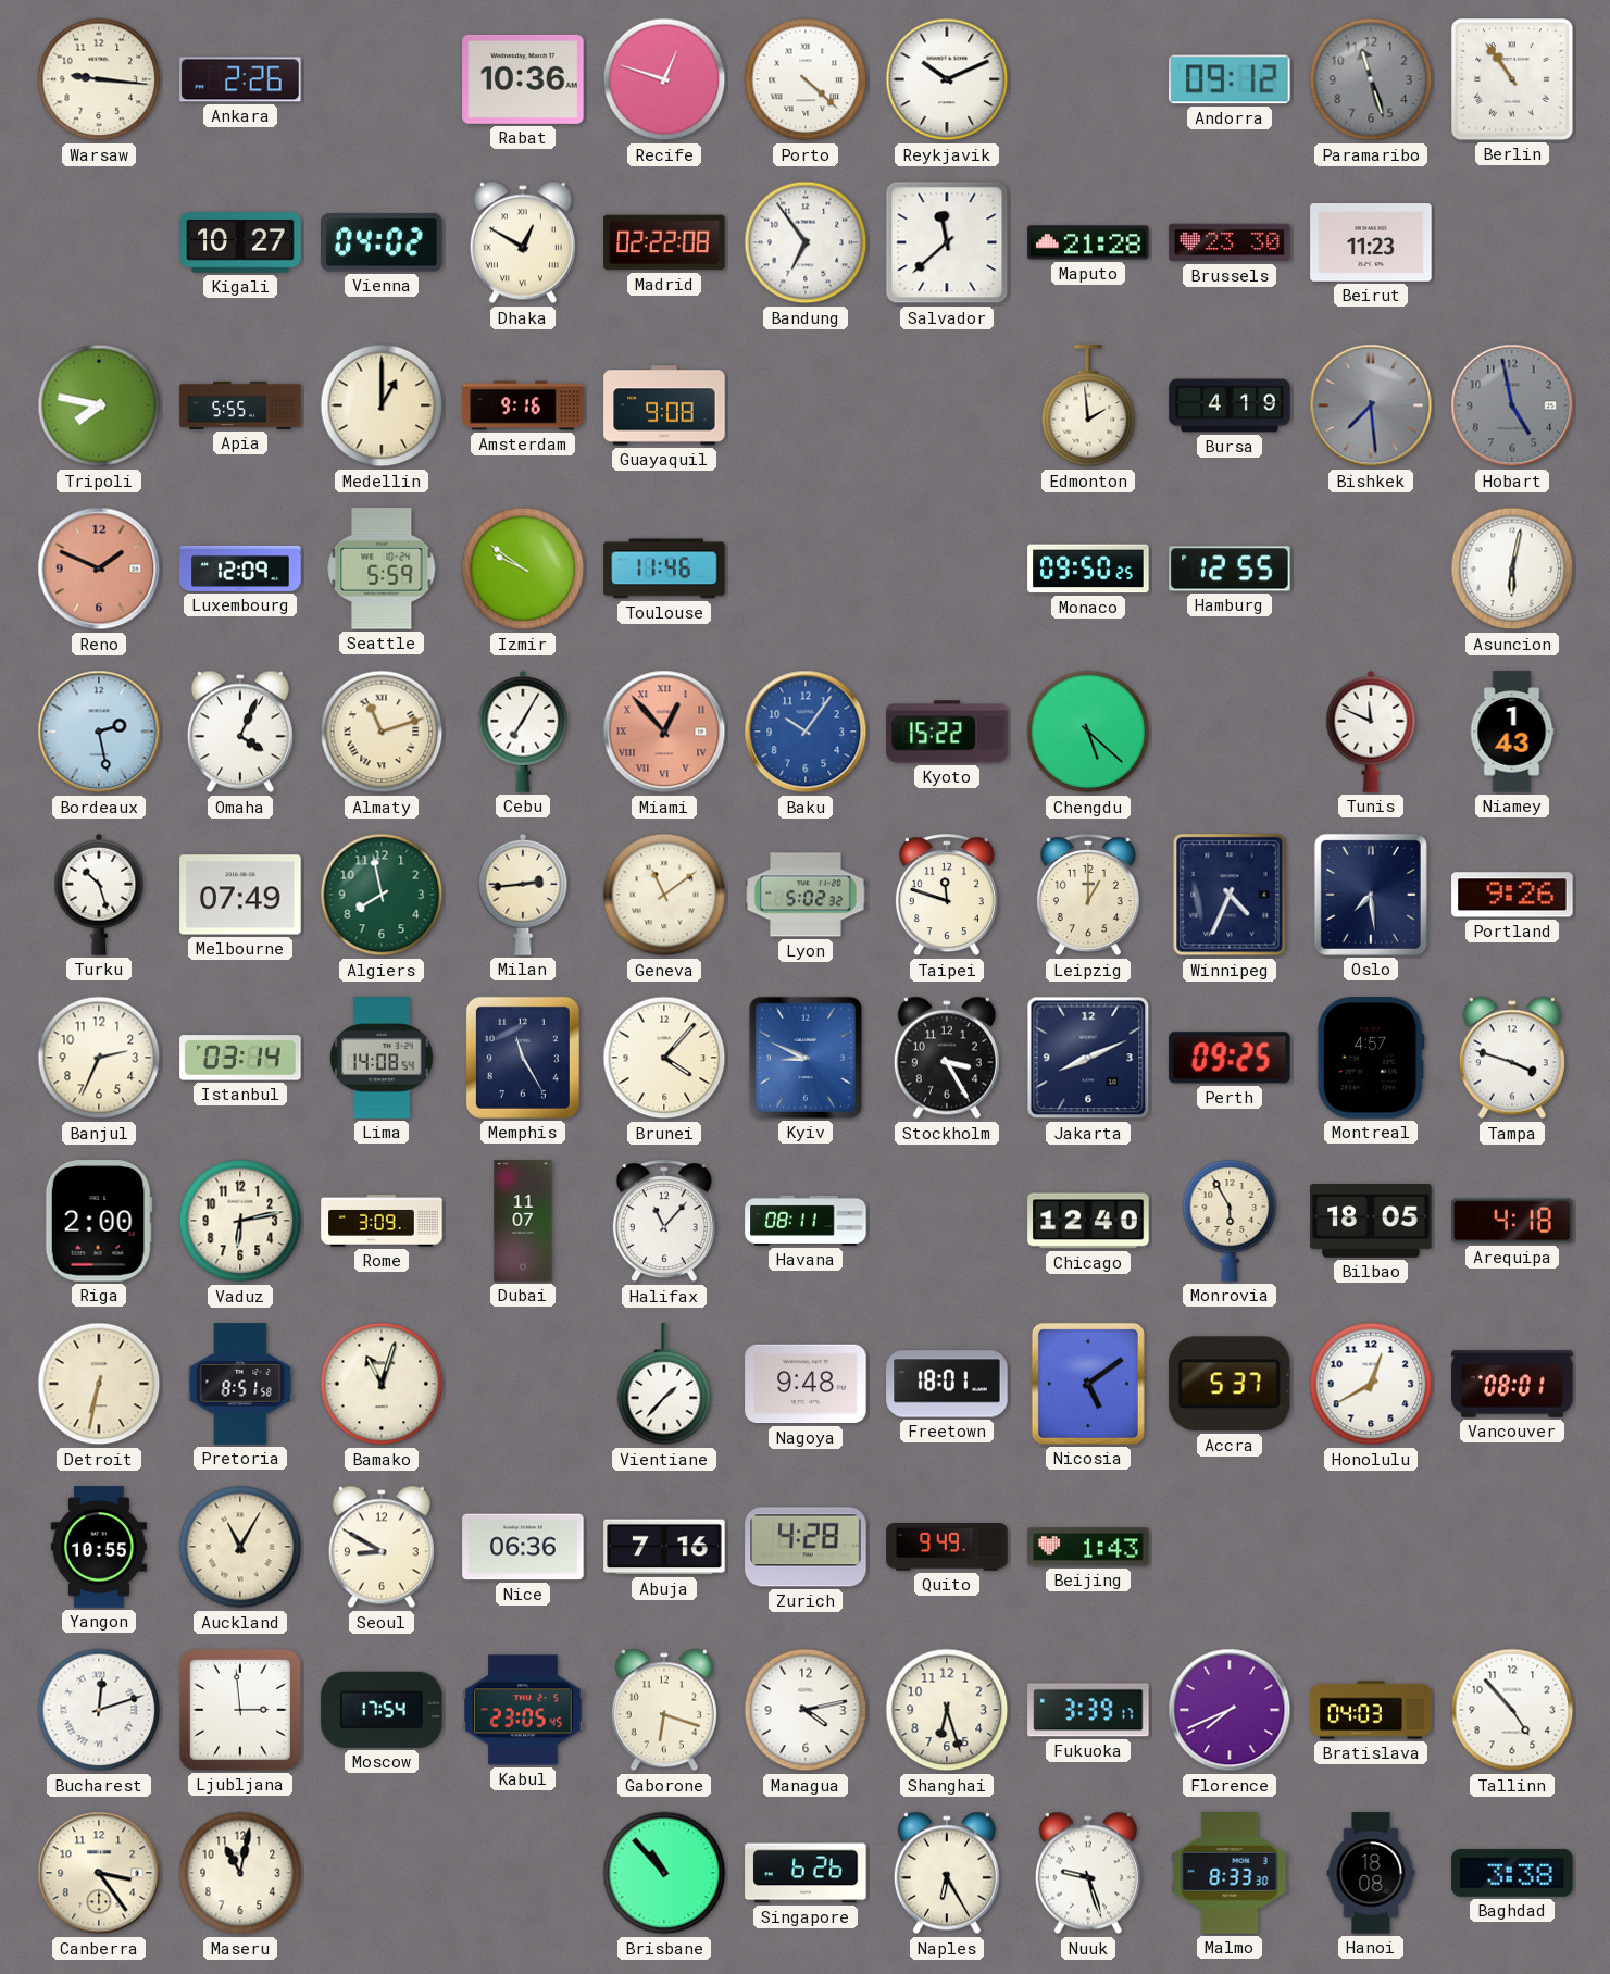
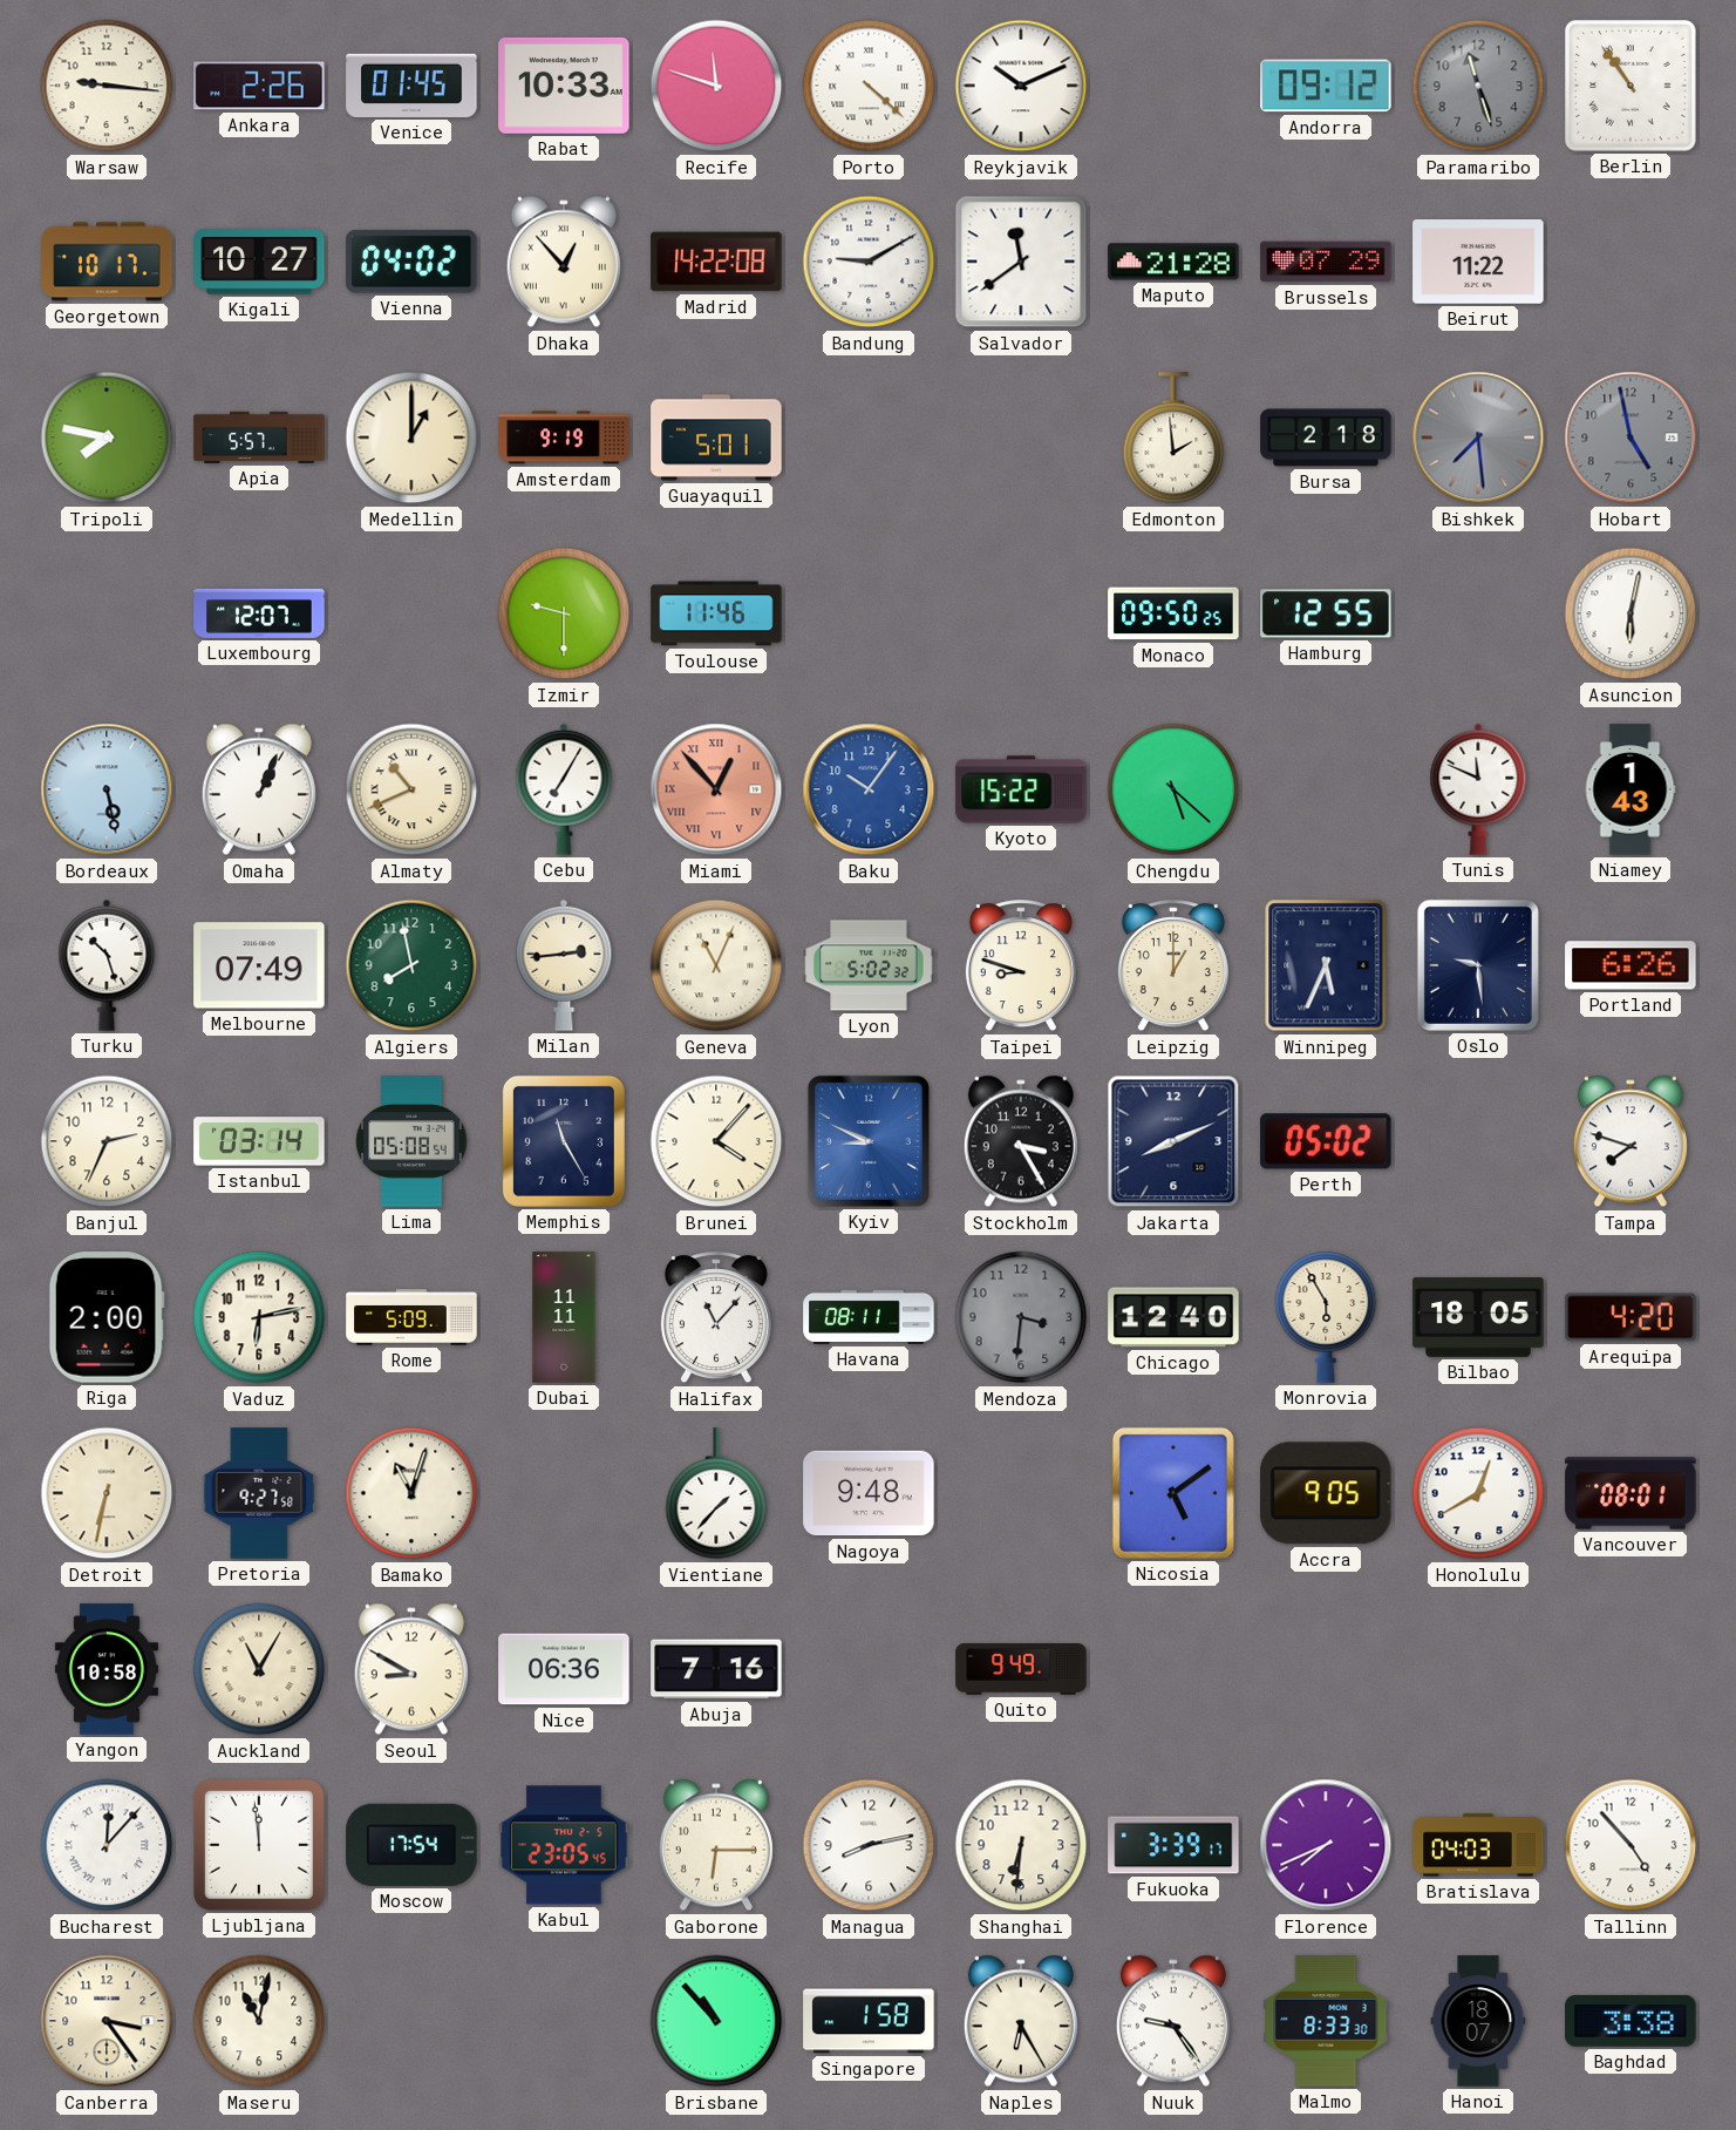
Venice: none -> 01:45
Rabat: 10:36 -> 10:33
Recife: 12:48 -> 11:48
Georgetown: none -> 10:17
Dhaka: 12:50 -> 12:53
Madrid: 02:22 -> 14:22
Bandung: 6:54 -> 9:10
Salvador: 11:38 -> 11:39
Brussels: 23:30 -> 07:29
Beirut: 11:23 -> 11:22
Apia: 5:55 -> 5:57
Amsterdam: 9:16 -> 9:19
Guayaquil: 9:08 -> 5:01
Bursa: 4:19 -> 2:18
Reno: 1:49 -> none
Luxembourg: 12:09 -> 12:07
Seattle: 5:59 -> none
Izmir: 9:51 -> 9:30
Bordeaux: 2:28 -> 5:28
Omaha: 4:04 -> 1:04
Almaty: 11:12 -> 10:41
Geneva: 11:09 -> 11:04
Taipei: 11:48 -> 8:48
Winnipeg: 4:34 -> 5:34
Oslo: 7:29 -> 9:29
Portland: 9:26 -> 6:26
Lima: 14:08 -> 05:08
Perth: 09:25 -> 05:02
Montreal: 4:57 -> none
Tampa: 3:48 -> 7:48
Rome: 3:09 -> 5:09
Dubai: 11:07 -> 11:11
Mendoza: none -> 3:31
Arequipa: 4:18 -> 4:20
Pretoria: 8:51 -> 9:27
Freetown: 18:01 -> none
Accra: 5:37 -> 9:05
Yangon: 10:55 -> 10:58
Zurich: 4:28 -> none
Beijing: 1:43 -> none
Bucharest: 12:12 -> 12:07
Ljubljana: 2:59 -> 11:59
Gaborone: 6:18 -> 6:15
Managua: 4:13 -> 8:13
Shanghai: 6:27 -> 6:31
Singapore: 6:26 -> 1:58
Nuuk: 9:27 -> 9:24
Hanoi: 18:08 -> 18:07
